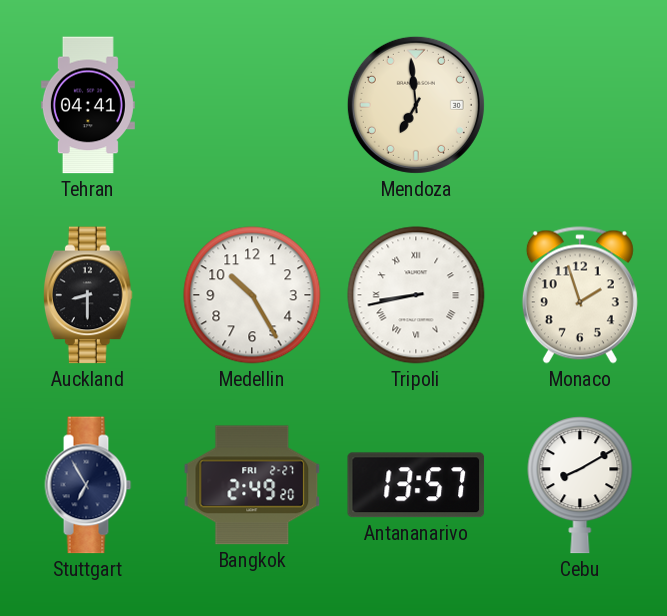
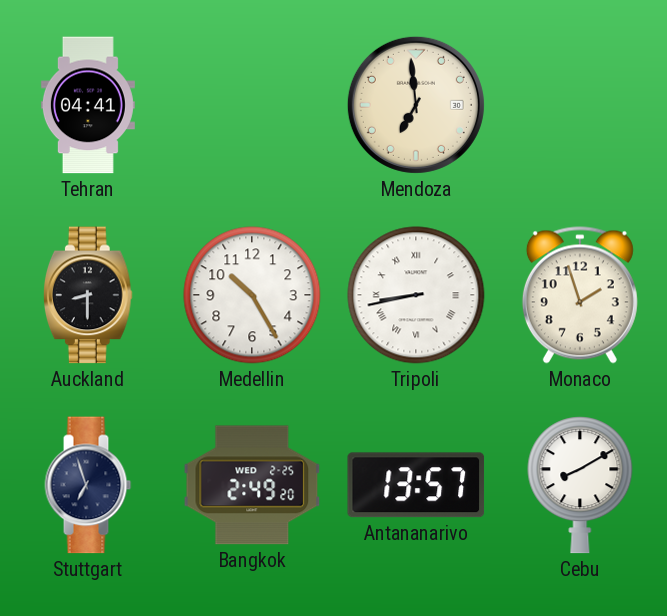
Stuttgart: 6:55 -> 6:57
Bangkok date: FRI 2-27 -> WED 2-25
